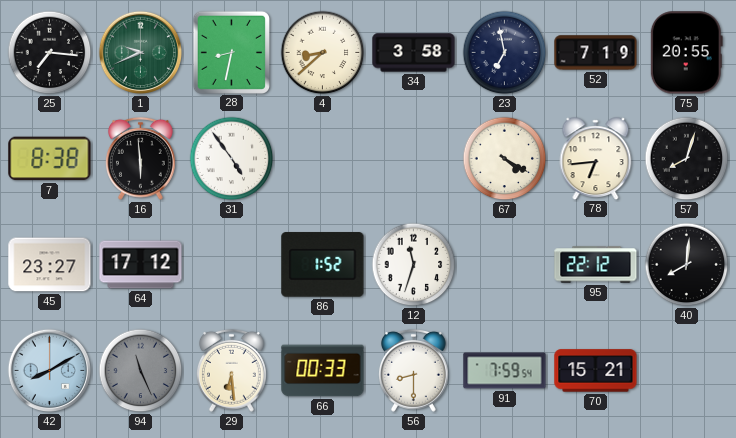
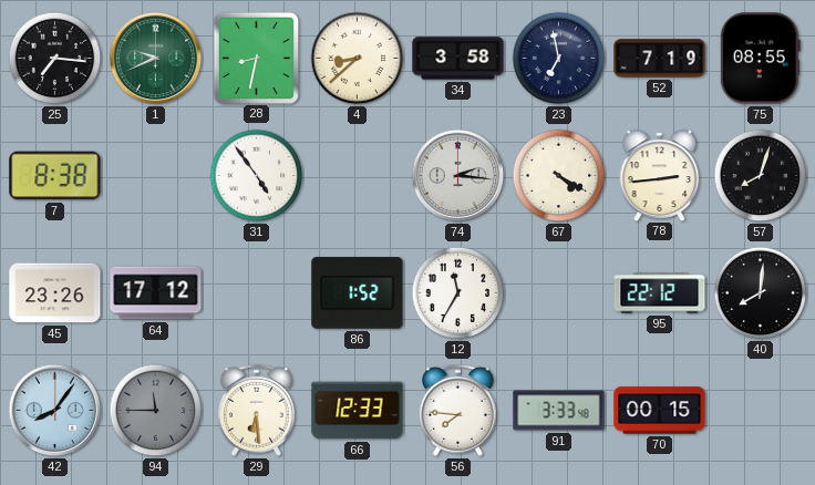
75: 20:55 -> 08:55
16: 5:59 -> none
74: none -> 2:16
78: 6:44 -> 2:44
45: 23:27 -> 23:26
12: 11:33 -> 11:35
42: 8:10 -> 8:06
94: 11:26 -> 11:45
66: 00:33 -> 12:33
56: 8:30 -> 7:46
91: 7:59 -> 3:33
70: 15:21 -> 00:15
